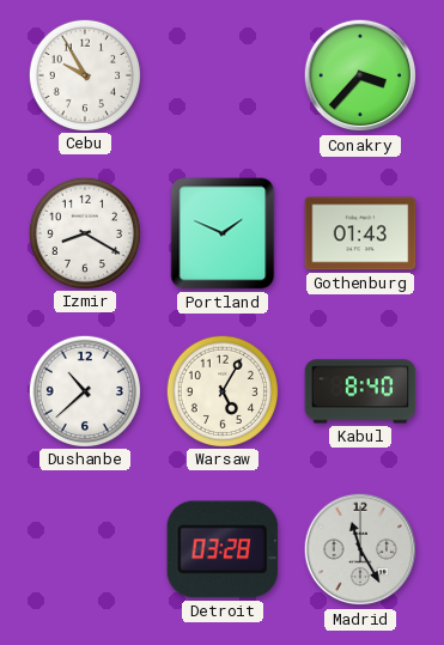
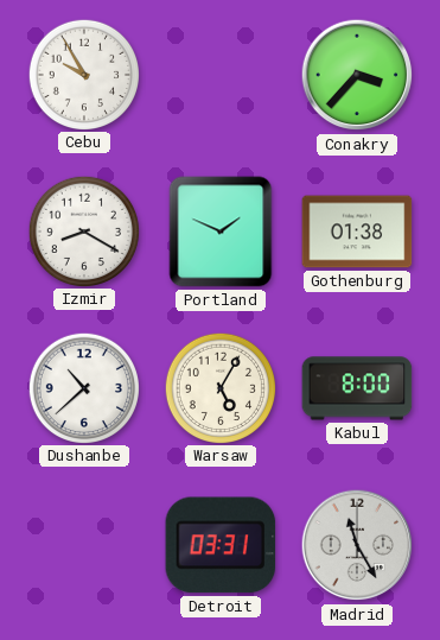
Gothenburg: 01:43 -> 01:38
Kabul: 8:40 -> 8:00
Detroit: 03:28 -> 03:31
